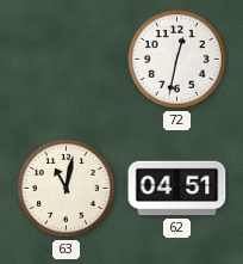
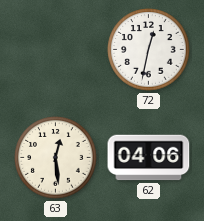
63: 11:02 -> 12:29
62: 04:51 -> 04:06
